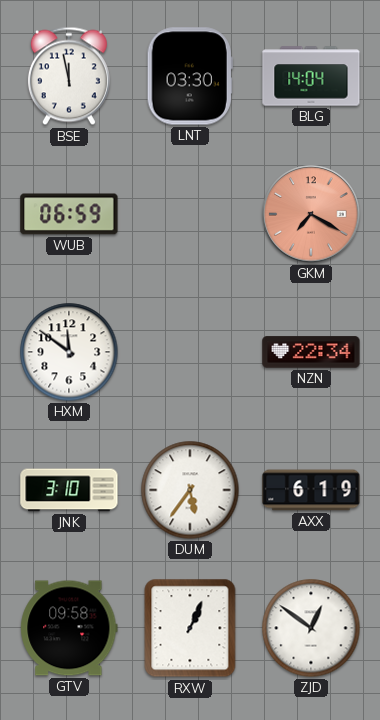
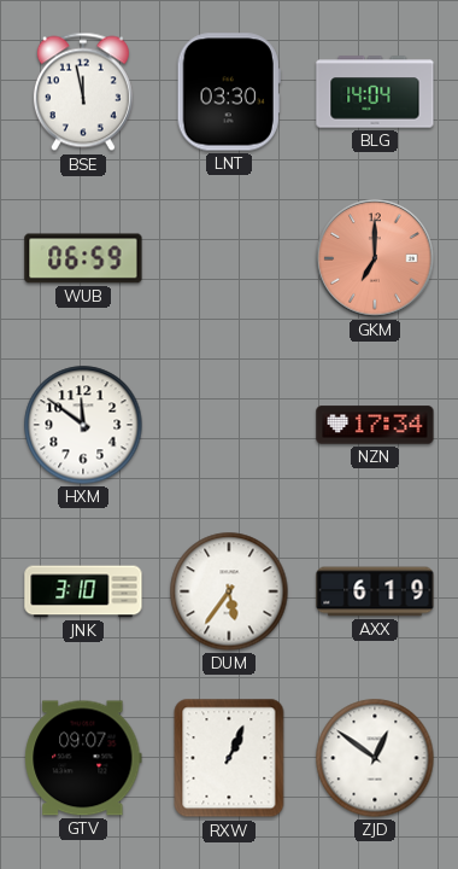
GKM: 7:20 -> 7:00
NZN: 22:34 -> 17:34
GTV: 09:58 -> 09:07
